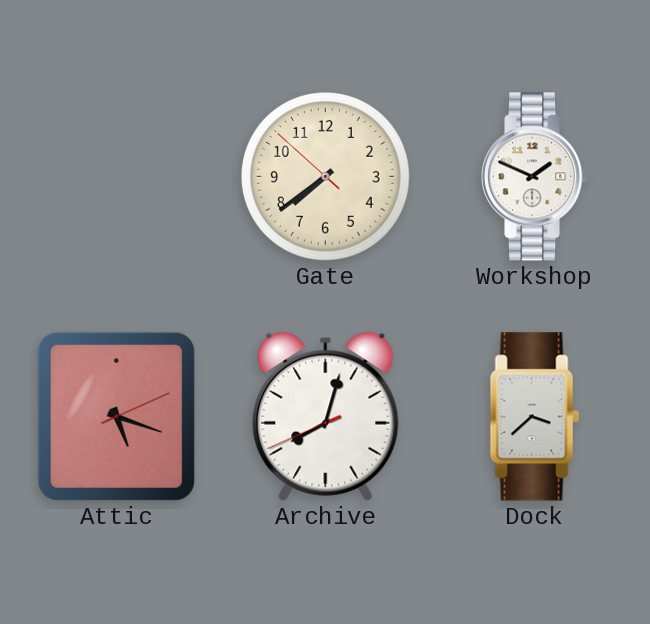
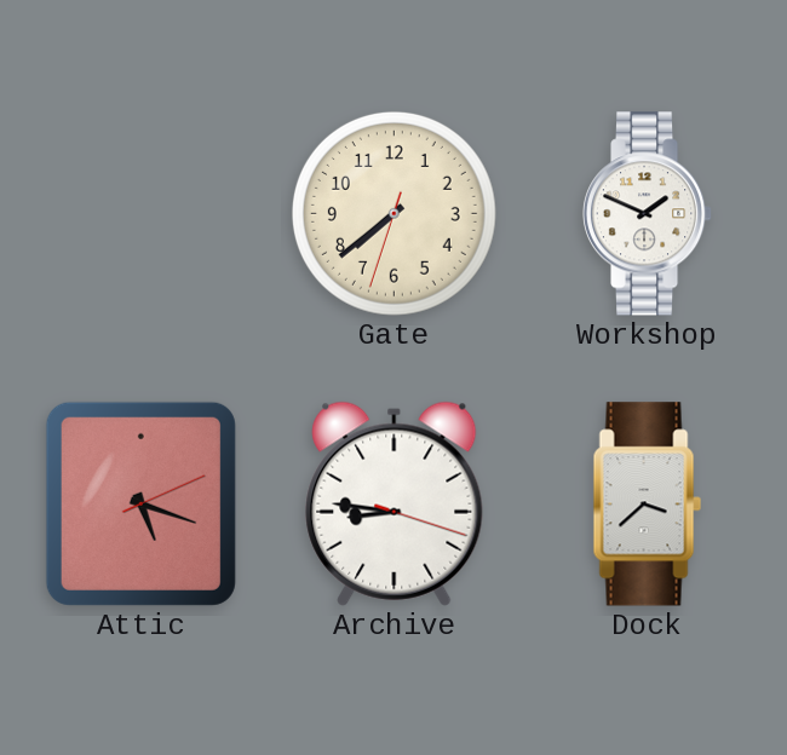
Gate: 7:38:52 -> 7:38:33
Archive: 8:02 -> 8:46
